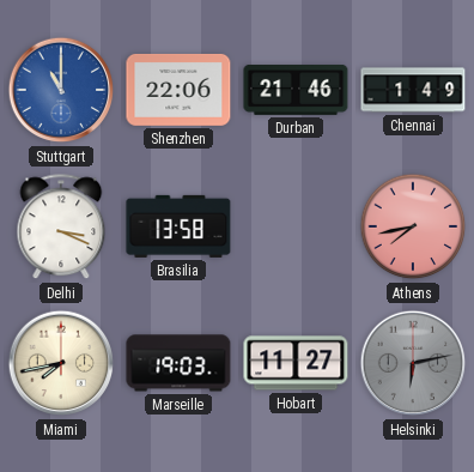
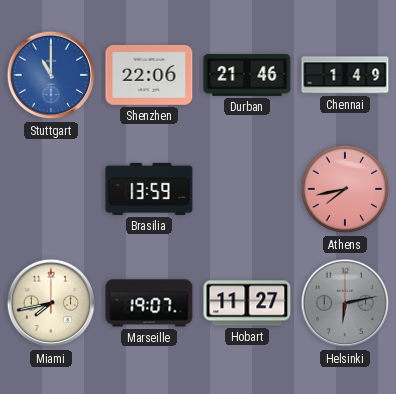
Delhi: 3:19 -> none
Brasilia: 13:58 -> 13:59
Marseille: 19:03 -> 19:07
